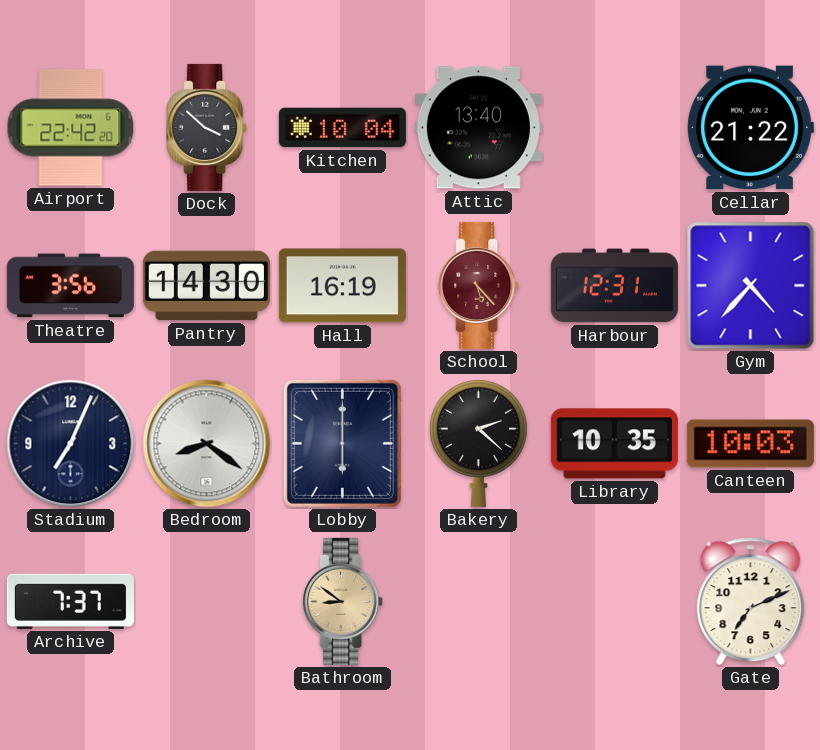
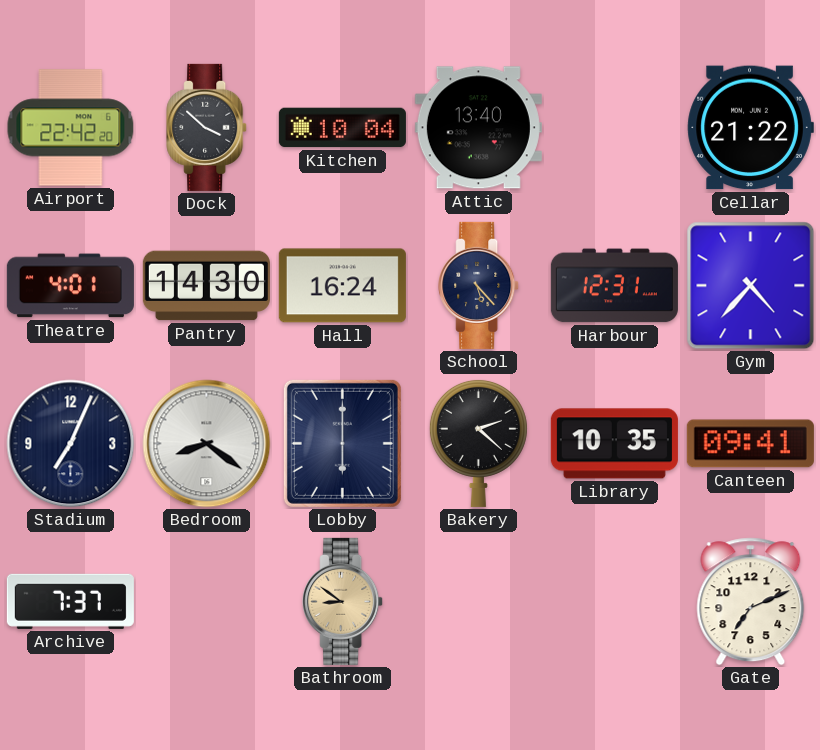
Theatre: 3:56 -> 4:01
Hall: 16:19 -> 16:24
School dial: burgundy -> navy
Canteen: 10:03 -> 09:41
